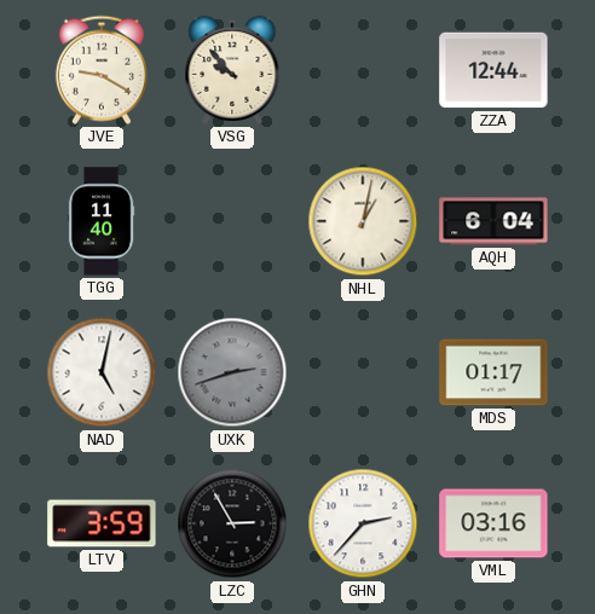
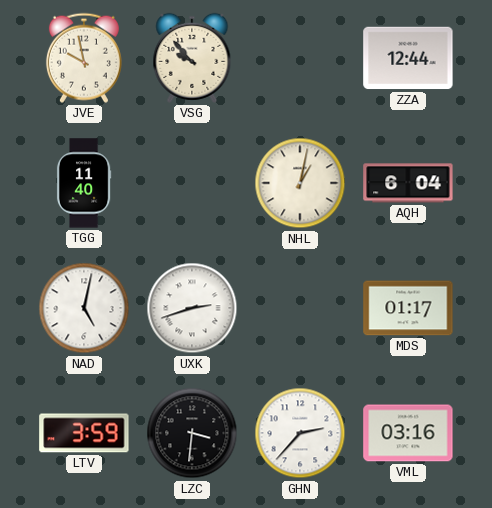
JVE: 9:20 -> 9:58
UXK dial: grey -> white
LZC: 2:55 -> 3:31
